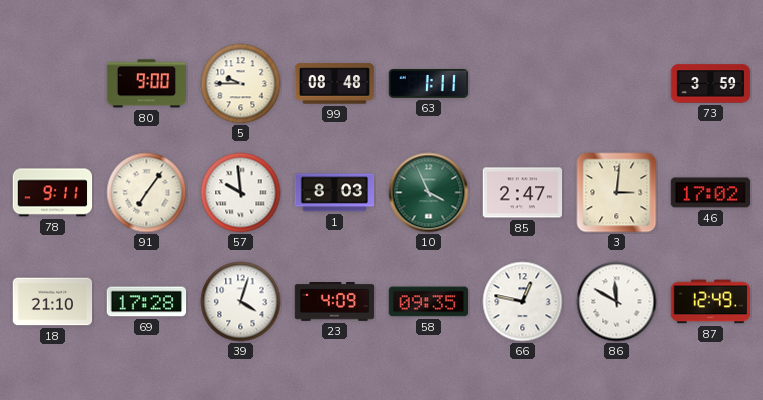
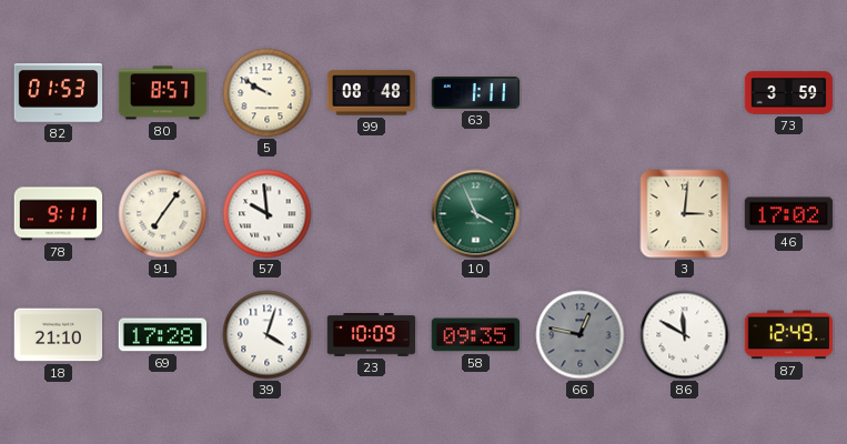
82: none -> 01:53
80: 9:00 -> 8:57
5: 9:45 -> 9:50
1: 8:03 -> none
85: 2:47 -> none
23: 4:09 -> 10:09
66 dial: white -> grey
